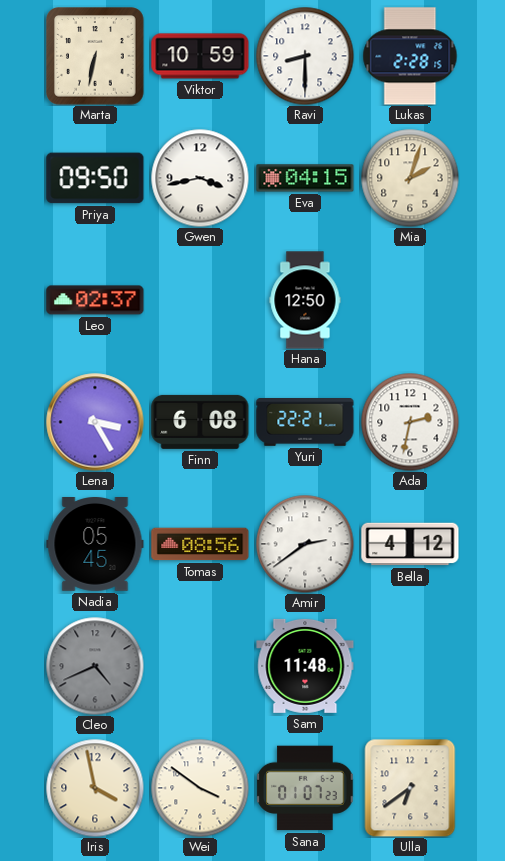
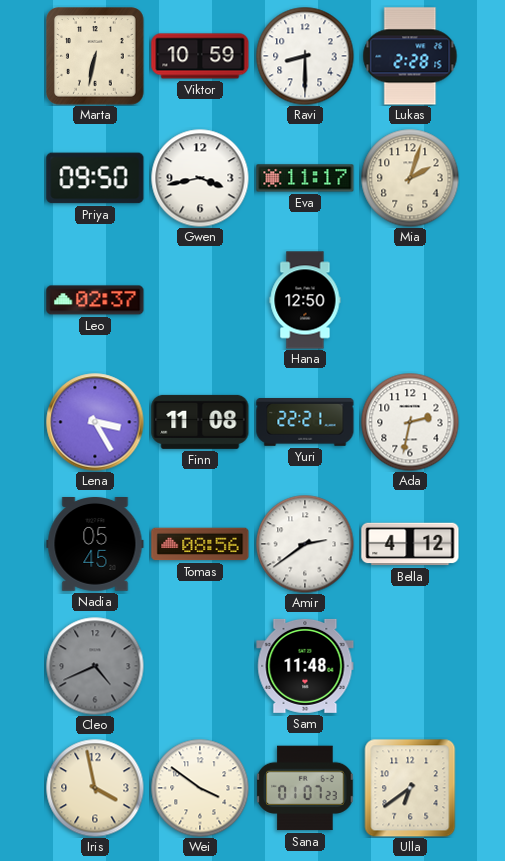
Eva: 04:15 -> 11:17
Finn: 6:08 -> 11:08
